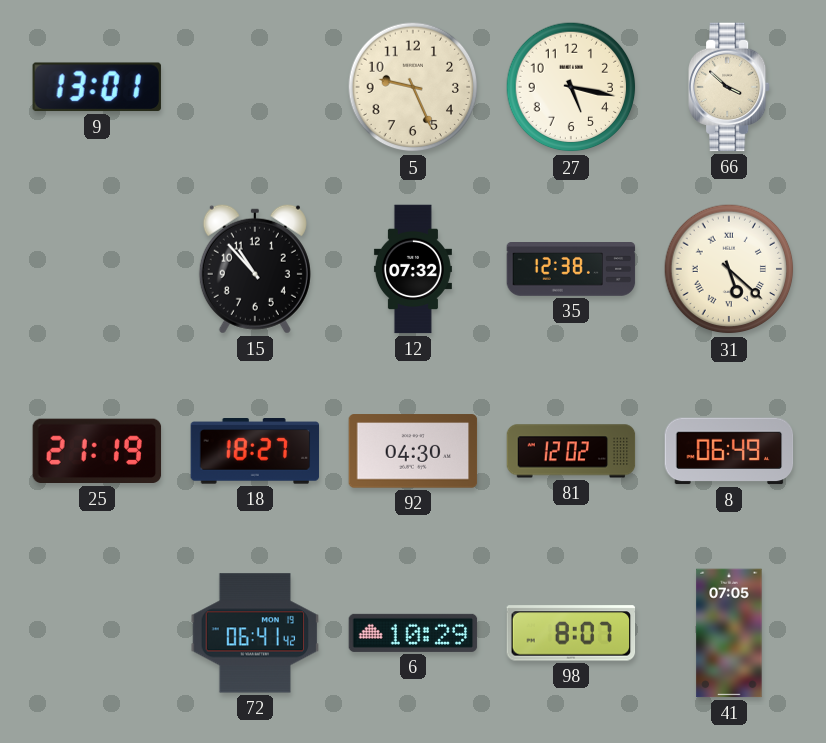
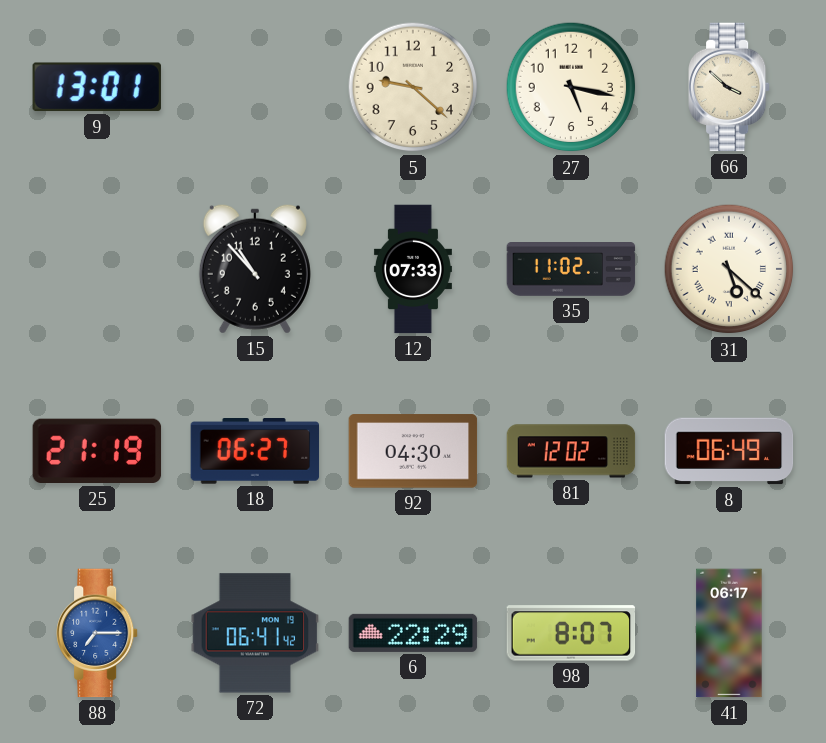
5: 9:26 -> 9:22
12: 07:32 -> 07:33
35: 12:38 -> 11:02
18: 18:27 -> 06:27
88: none -> 7:15
6: 10:29 -> 22:29
41: 07:05 -> 06:17
